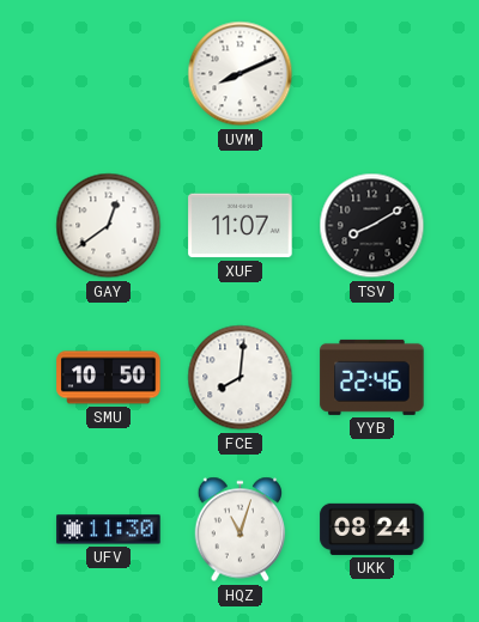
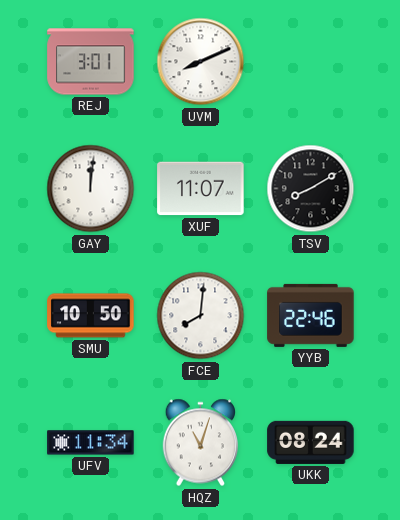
REJ: none -> 3:01
GAY: 12:39 -> 12:01
UFV: 11:30 -> 11:34
